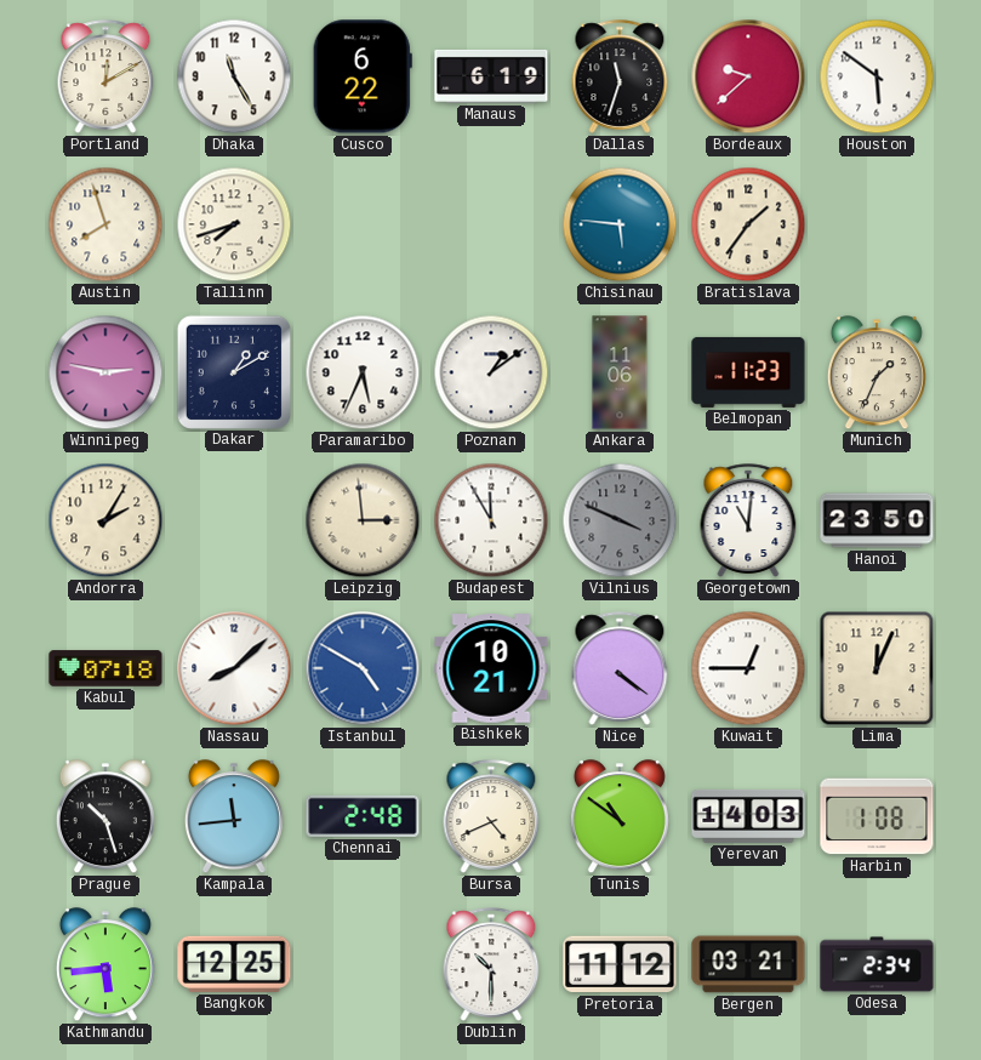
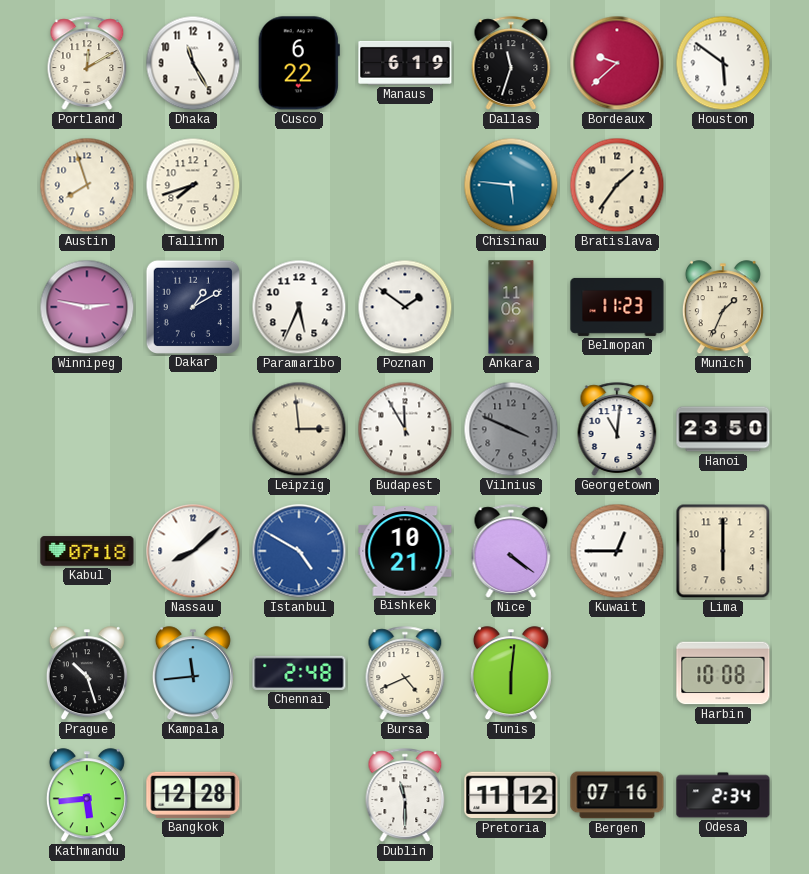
Poznan: 1:09 -> 1:51
Andorra: 2:05 -> none
Lima: 12:04 -> 6:00
Tunis: 10:51 -> 6:01
Yerevan: 14:03 -> none
Harbin: 1:08 -> 10:08
Bangkok: 12:25 -> 12:28
Dublin: 10:30 -> 11:30
Bergen: 03:21 -> 07:16
